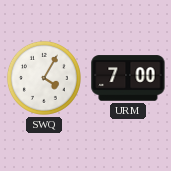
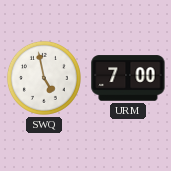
SWQ: 4:05 -> 4:58
